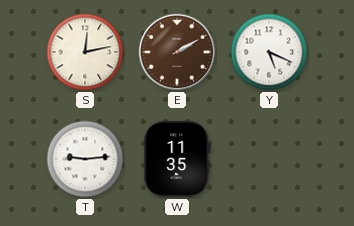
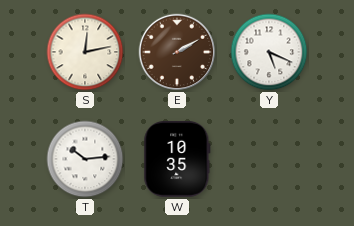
T: 9:14 -> 10:14
W: 11:35 -> 10:35
